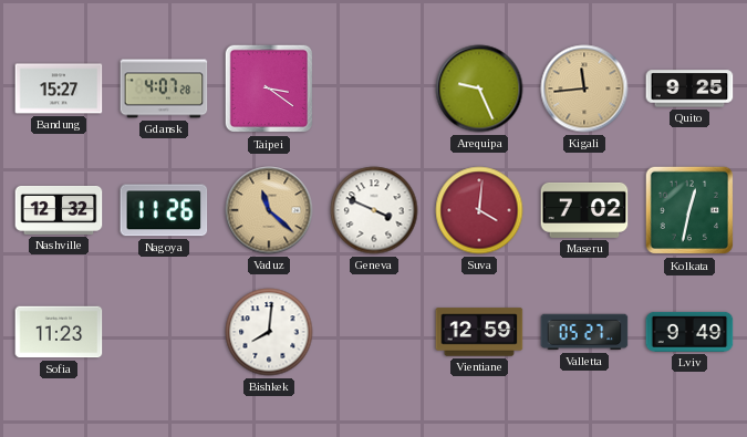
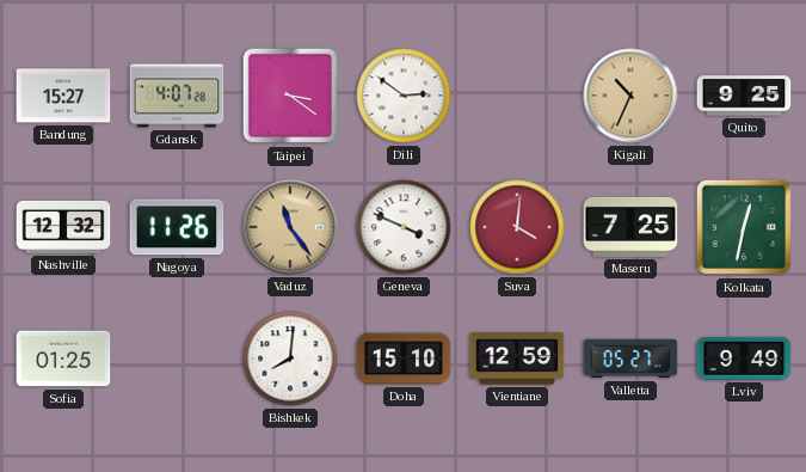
Dili: none -> 2:51
Arequipa: 9:26 -> none
Kigali: 11:44 -> 10:34
Vaduz: 11:22 -> 11:24
Maseru: 7:02 -> 7:25
Sofia: 11:23 -> 01:25
Doha: none -> 15:10
